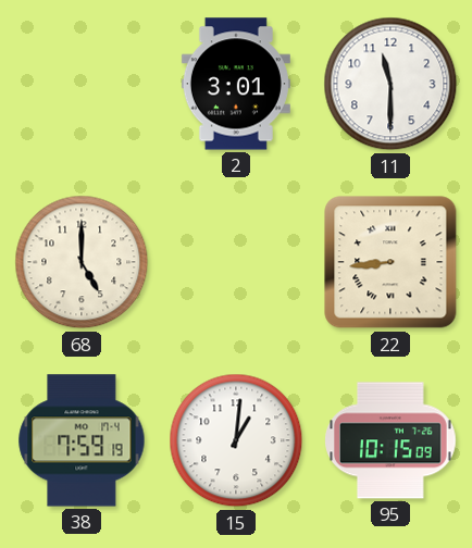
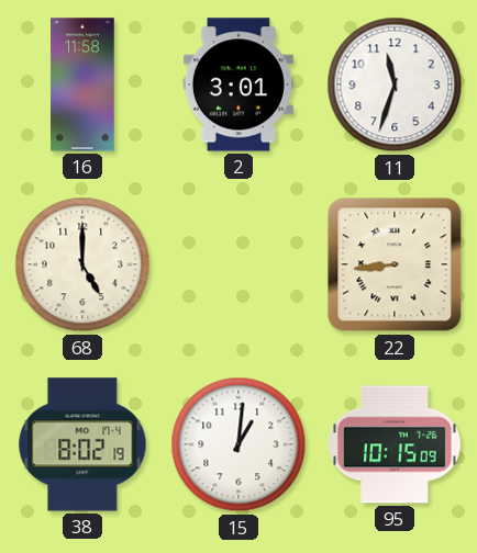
16: none -> 11:58
11: 11:30 -> 11:33
38: 7:59 -> 8:02
